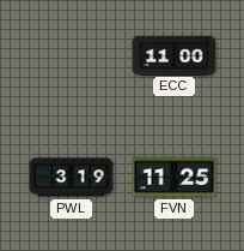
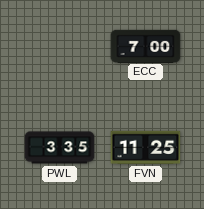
ECC: 11:00 -> 7:00
PWL: 3:19 -> 3:35
